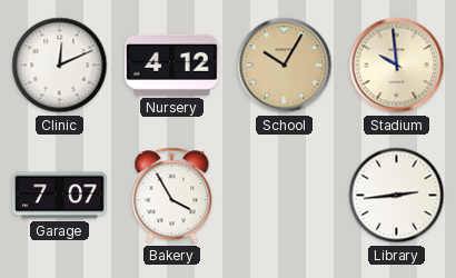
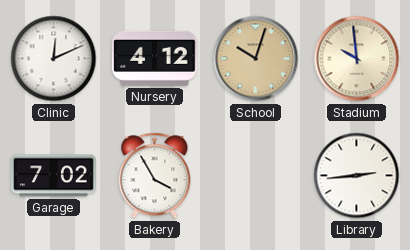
School: 10:05 -> 10:03
Garage: 7:07 -> 7:02
